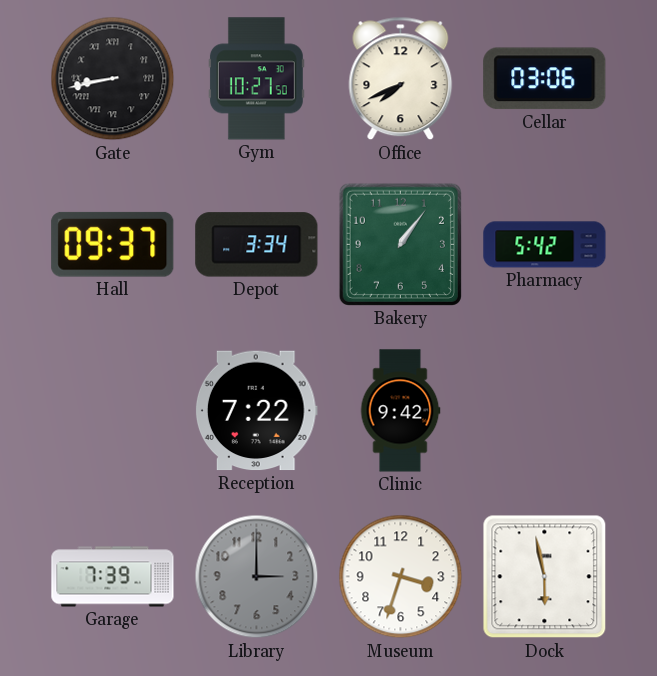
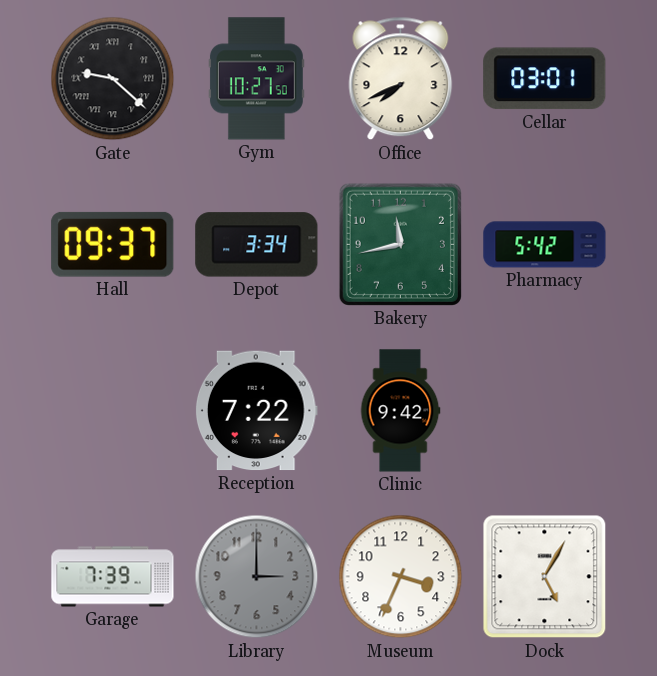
Gate: 8:43 -> 9:22
Cellar: 03:06 -> 03:01
Bakery: 1:06 -> 11:43
Museum: 3:33 -> 3:34
Dock: 5:58 -> 5:05
